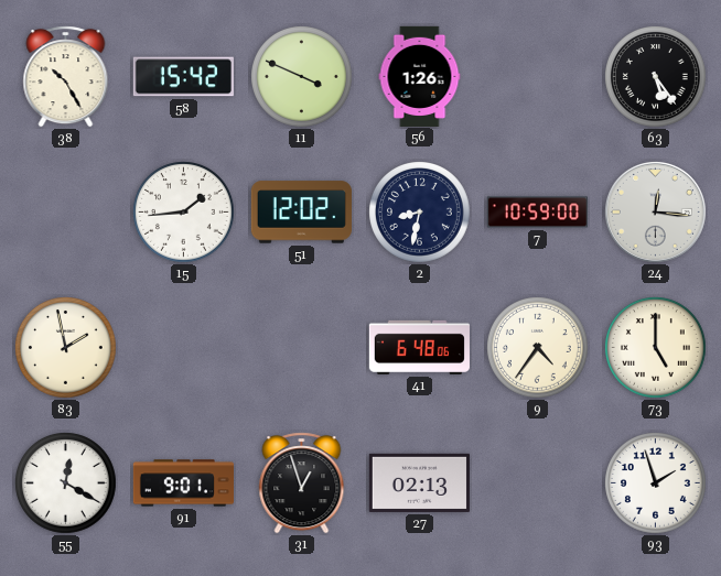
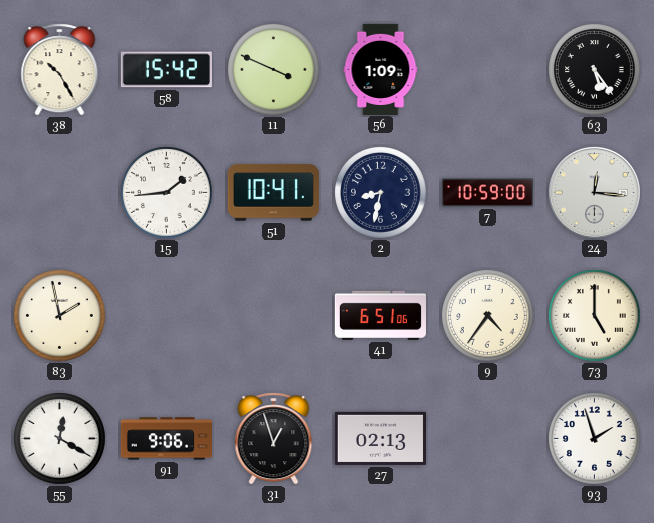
56: 1:26 -> 1:09
51: 12:02 -> 10:41
41: 6:48 -> 6:51
91: 9:01 -> 9:06
